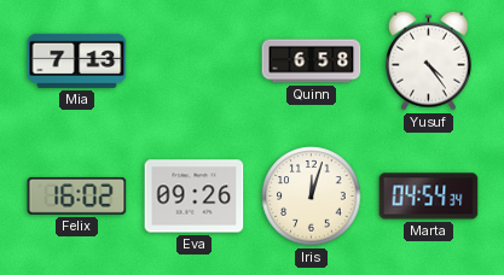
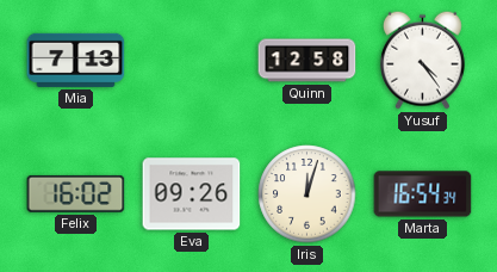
Quinn: 6:58 -> 12:58
Marta: 04:54 -> 16:54
